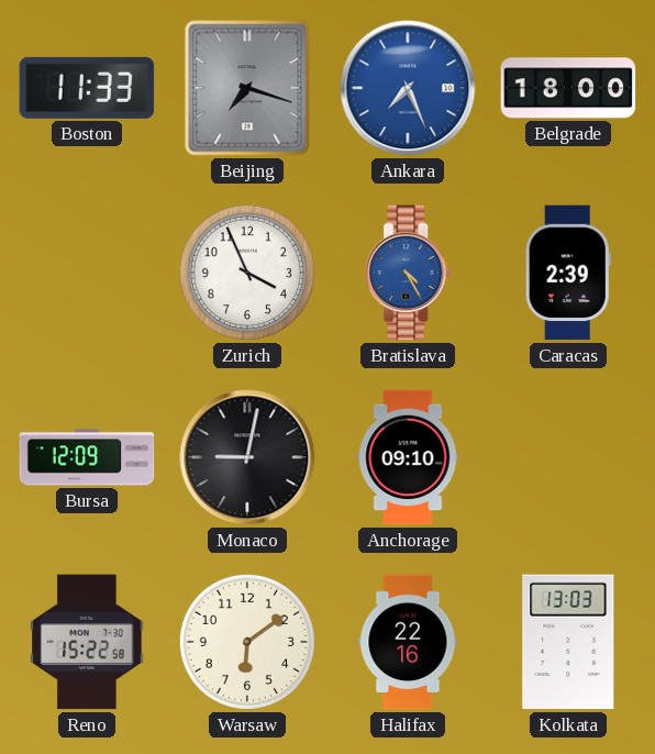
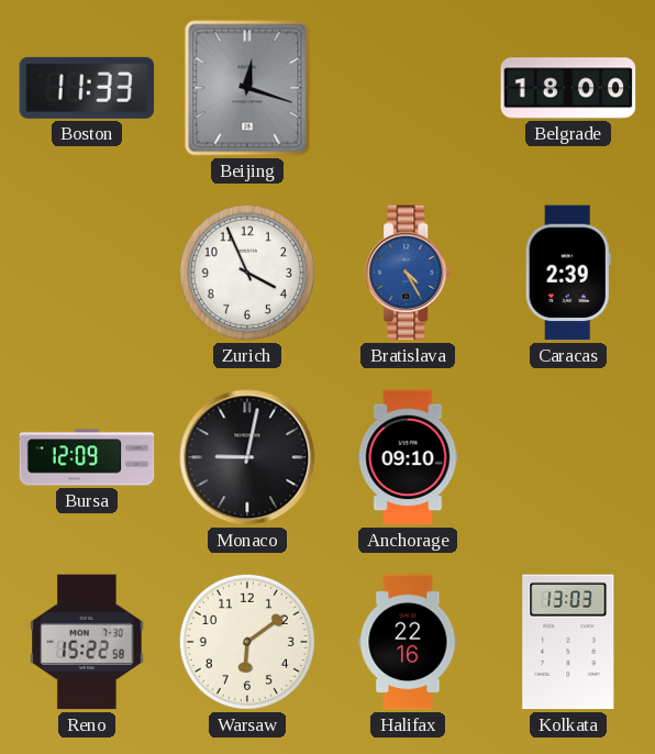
Beijing: 7:18 -> 12:18
Ankara: 7:26 -> none
